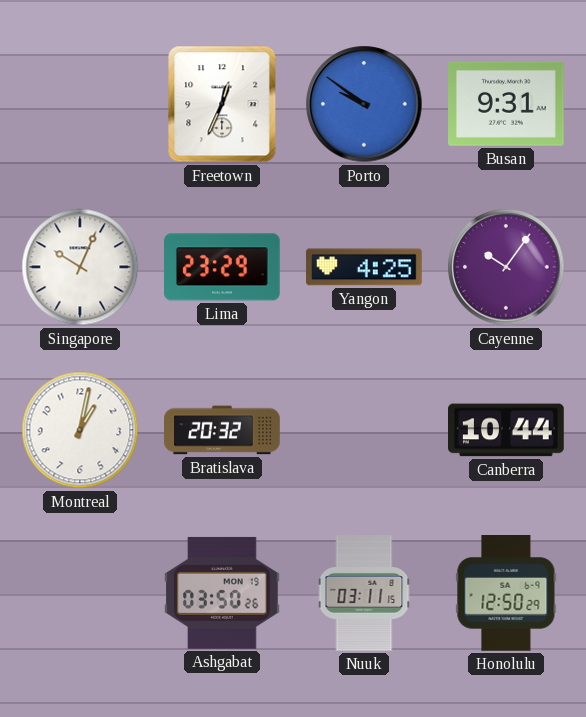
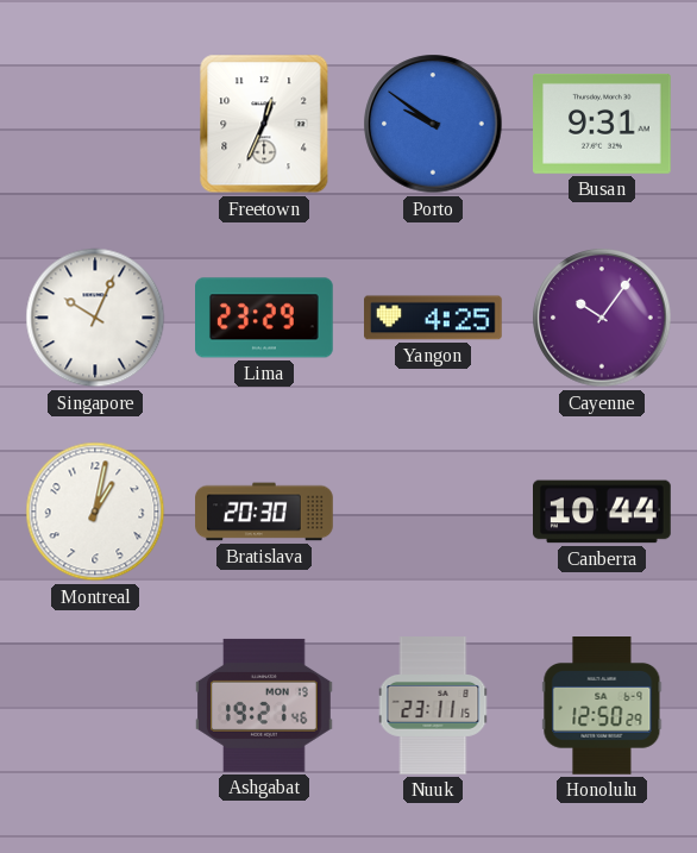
Bratislava: 20:32 -> 20:30
Ashgabat: 03:50 -> 19:21
Nuuk: 03:11 -> 23:11
